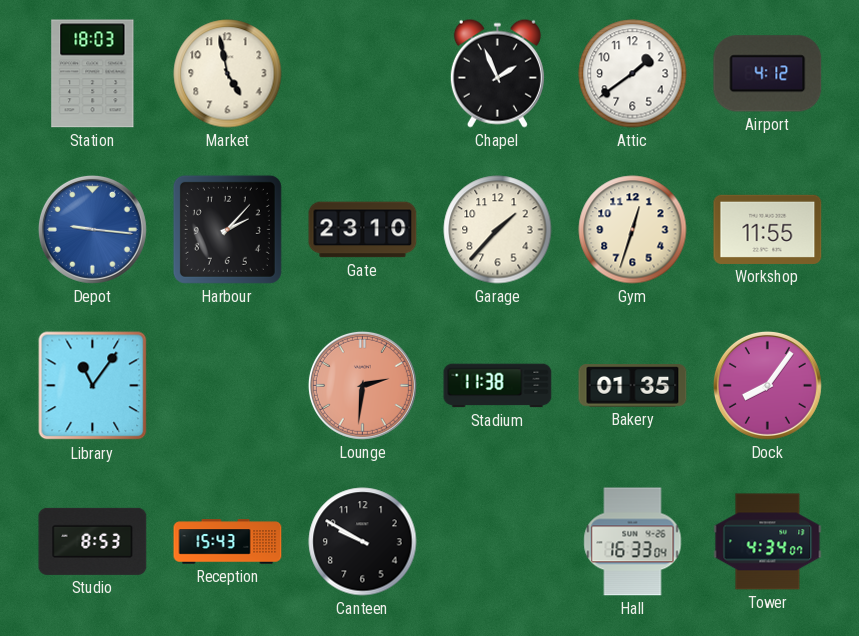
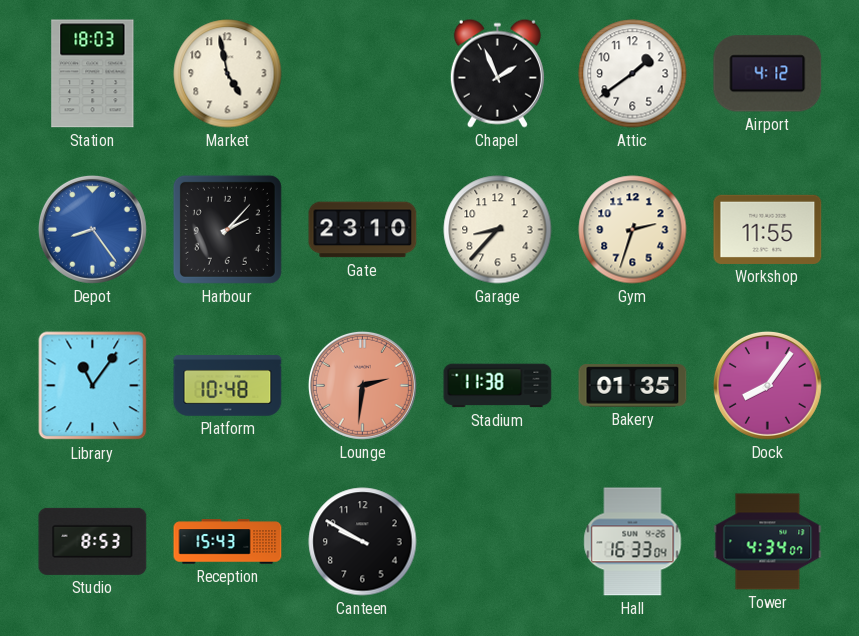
Depot: 9:16 -> 8:24
Garage: 1:37 -> 8:37
Gym: 12:33 -> 2:33
Platform: none -> 10:48
